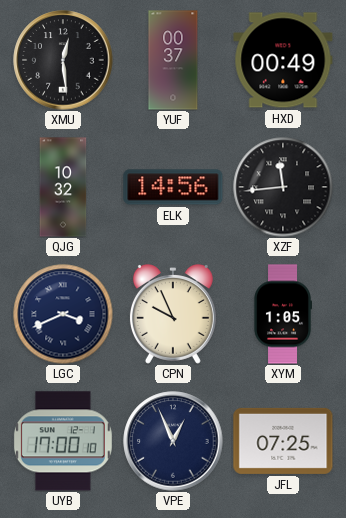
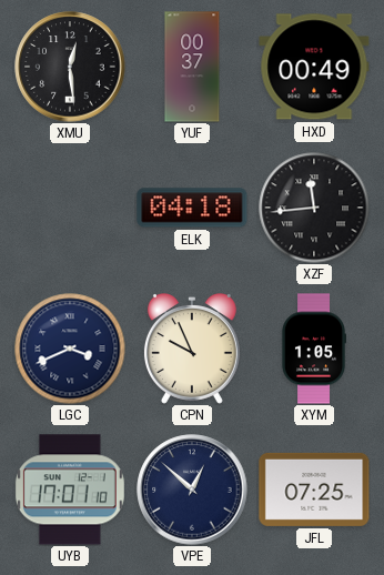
QJG: 10:32 -> none
ELK: 14:56 -> 04:18
UYB: 17:00 -> 17:01
VPE: 12:56 -> 12:52
